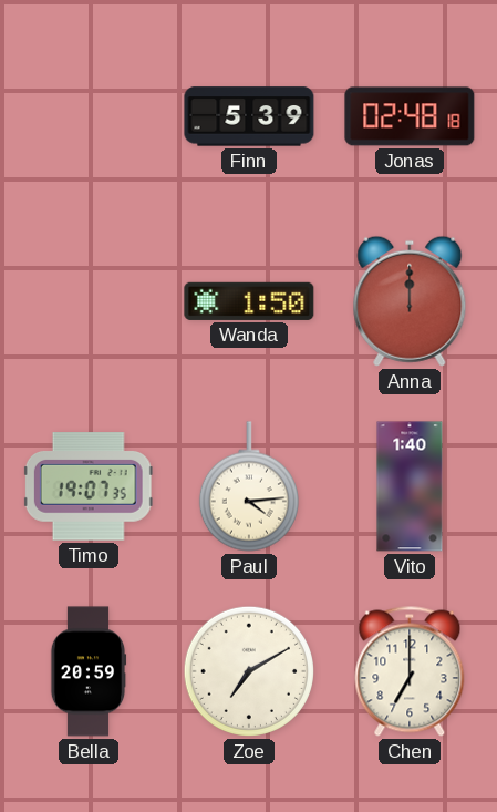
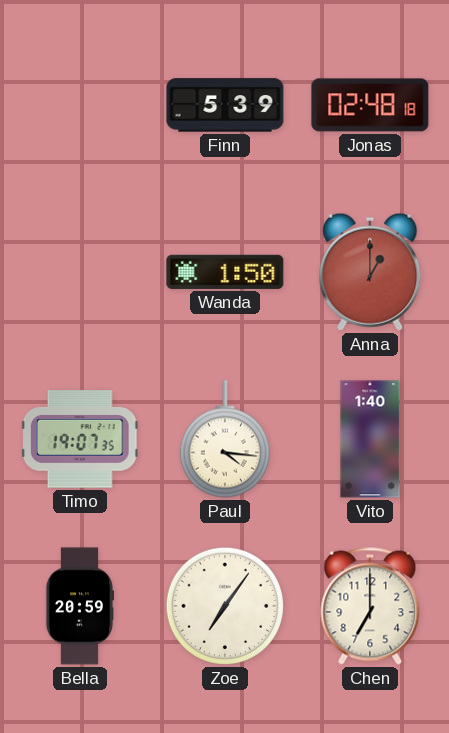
Anna: 12:00 -> 1:00
Paul: 4:14 -> 4:16
Zoe: 7:10 -> 7:06
